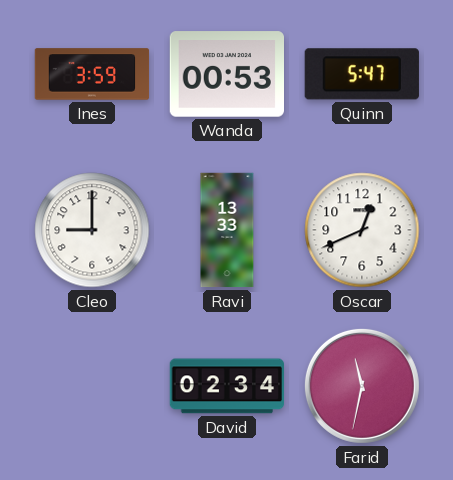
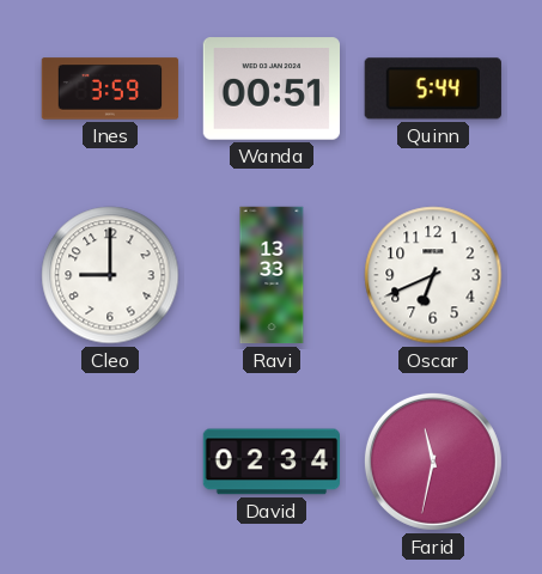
Wanda: 00:53 -> 00:51
Quinn: 5:47 -> 5:44
Oscar: 12:41 -> 6:41
